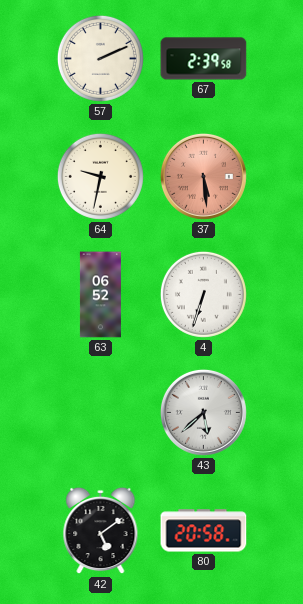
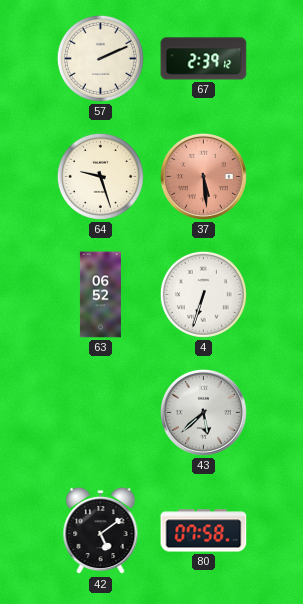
67: 2:39:58 -> 2:39:12
64: 9:32 -> 9:27
80: 20:58 -> 07:58
